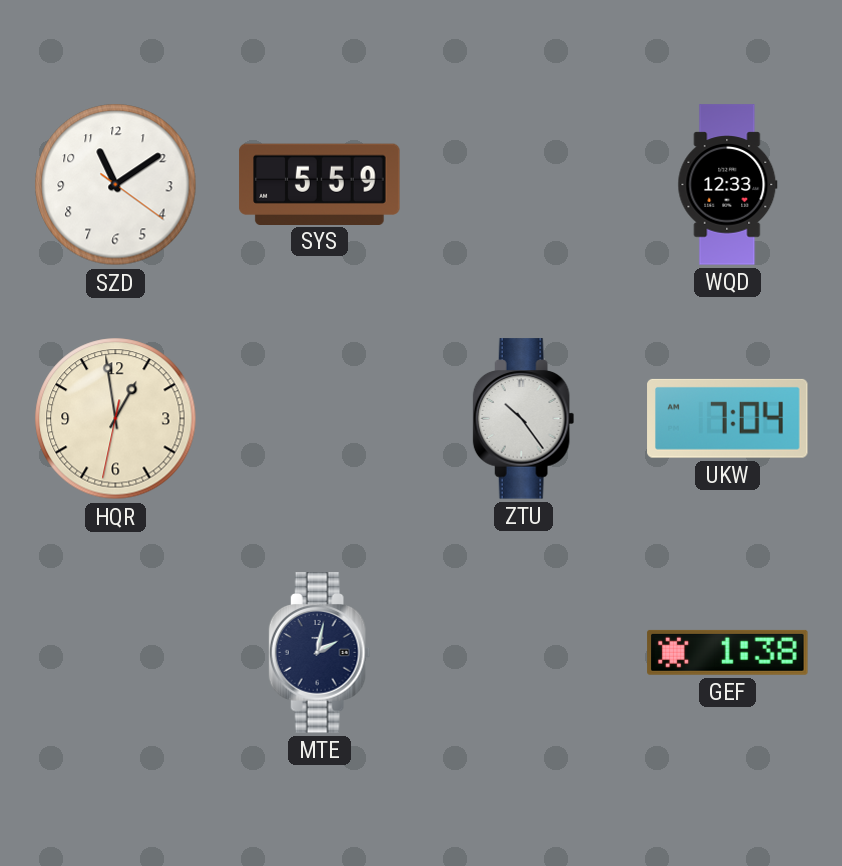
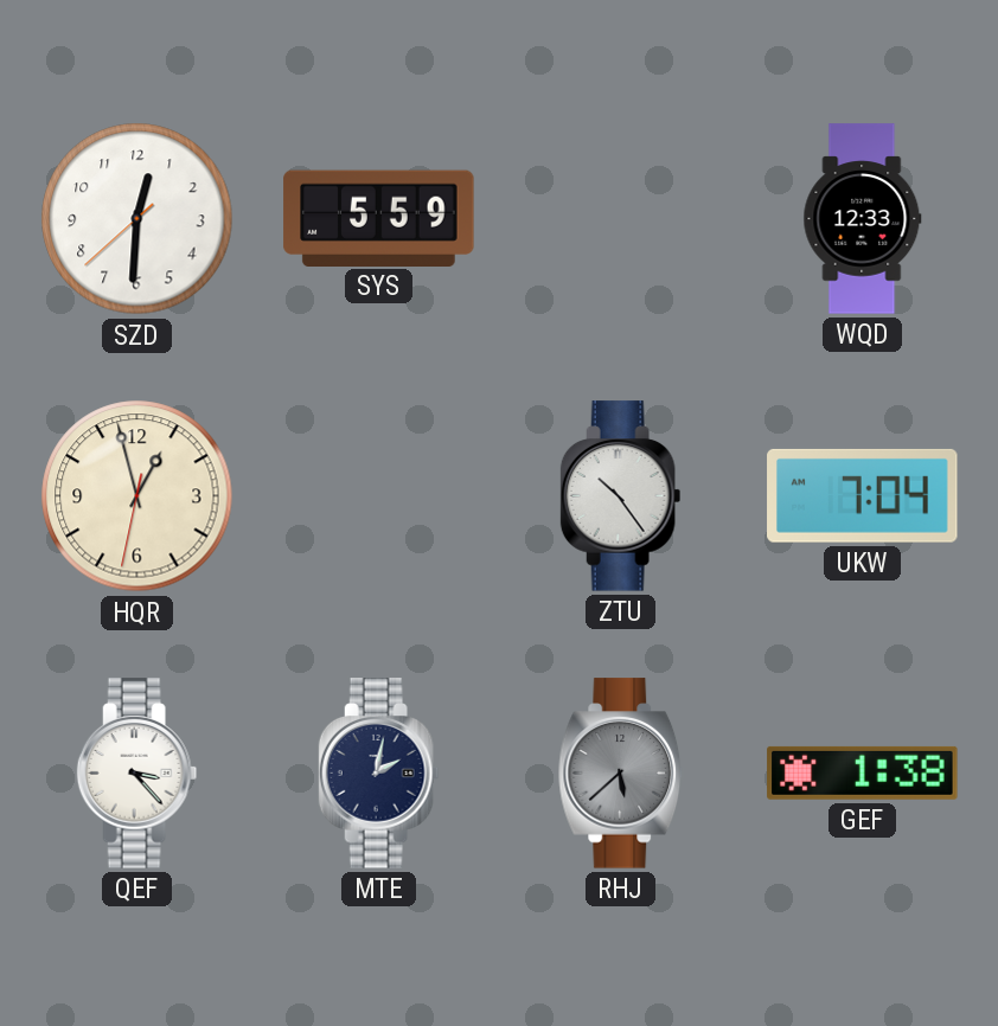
SZD: 11:09 -> 12:30
HQR: 12:58 -> 12:57
QEF: none -> 3:23
RHJ: none -> 5:38
